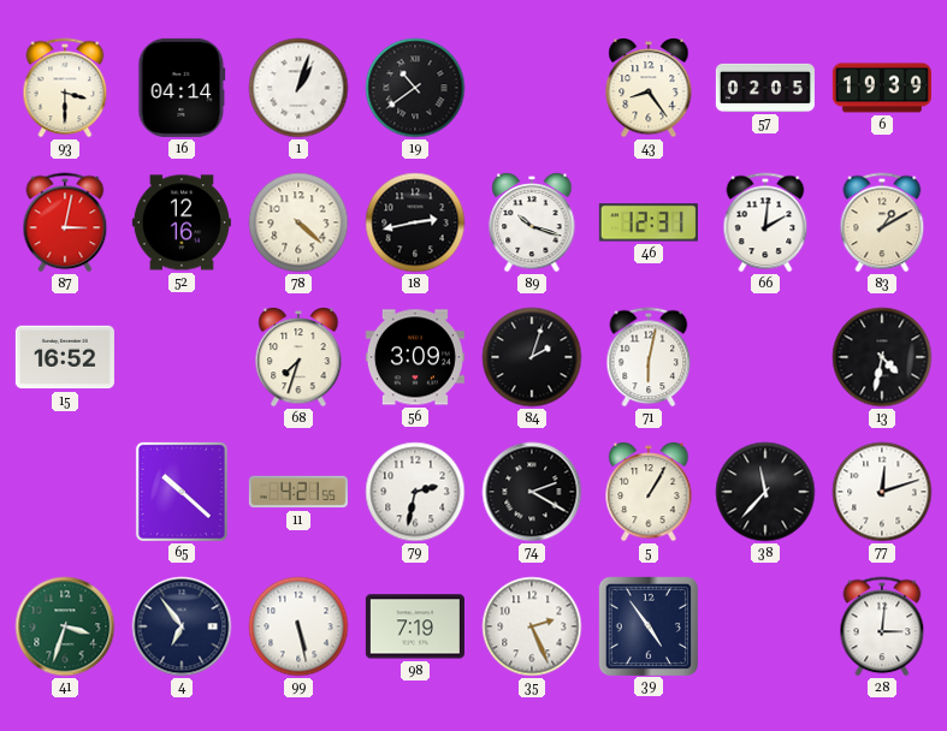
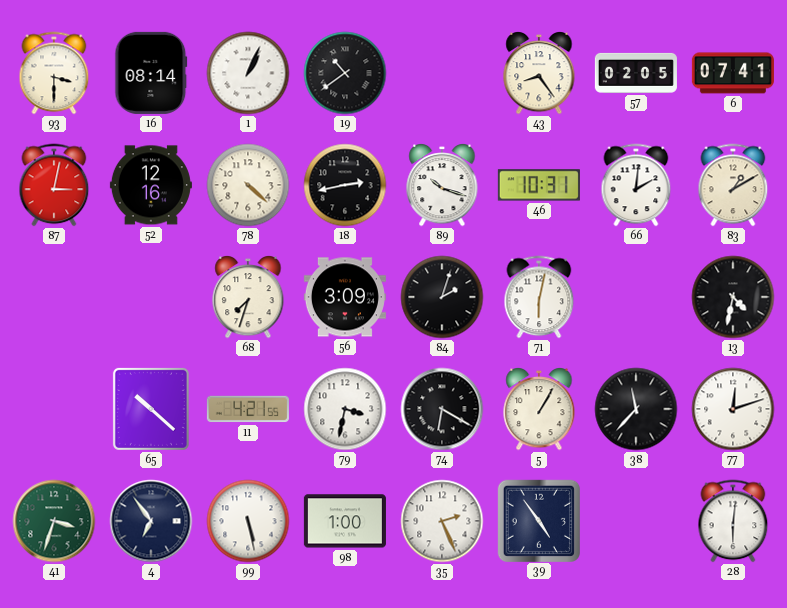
16: 04:14 -> 08:14
1: 1:03 -> 1:04
6: 19:39 -> 07:41
46: 12:31 -> 10:31
15: 16:52 -> none
79: 2:32 -> 3:32
74: 2:20 -> 6:20
98: 7:19 -> 1:00
28: 3:01 -> 6:01
